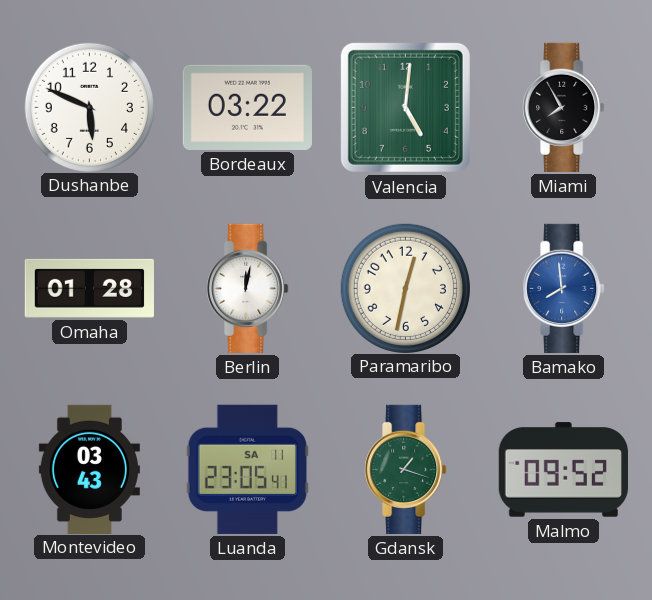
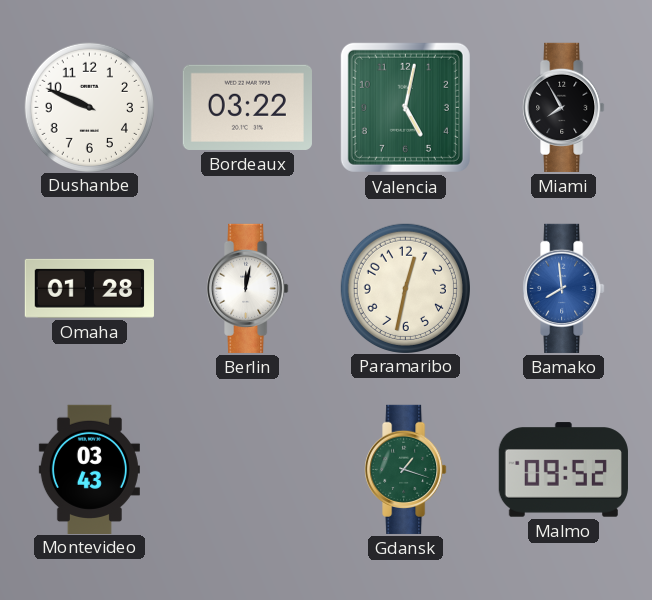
Dushanbe: 5:49 -> 9:49
Valencia: 5:01 -> 5:02
Luanda: 23:05 -> none
